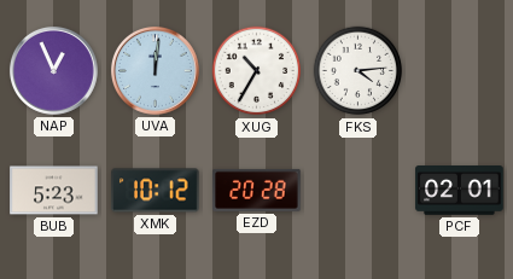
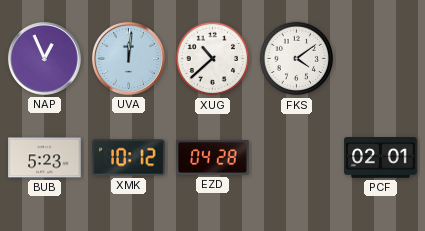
XUG: 10:35 -> 10:38
FKS: 4:14 -> 4:09
EZD: 20:28 -> 04:28
